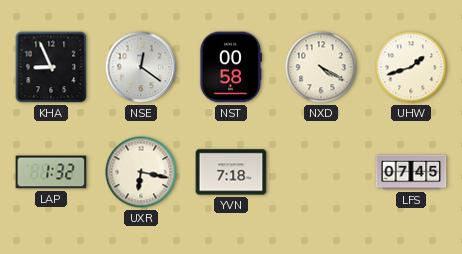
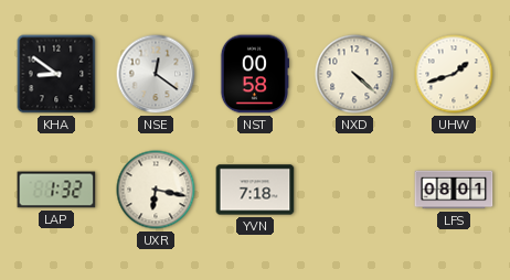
KHA: 8:56 -> 8:51
NXD: 4:20 -> 4:22
LFS: 07:45 -> 08:01
